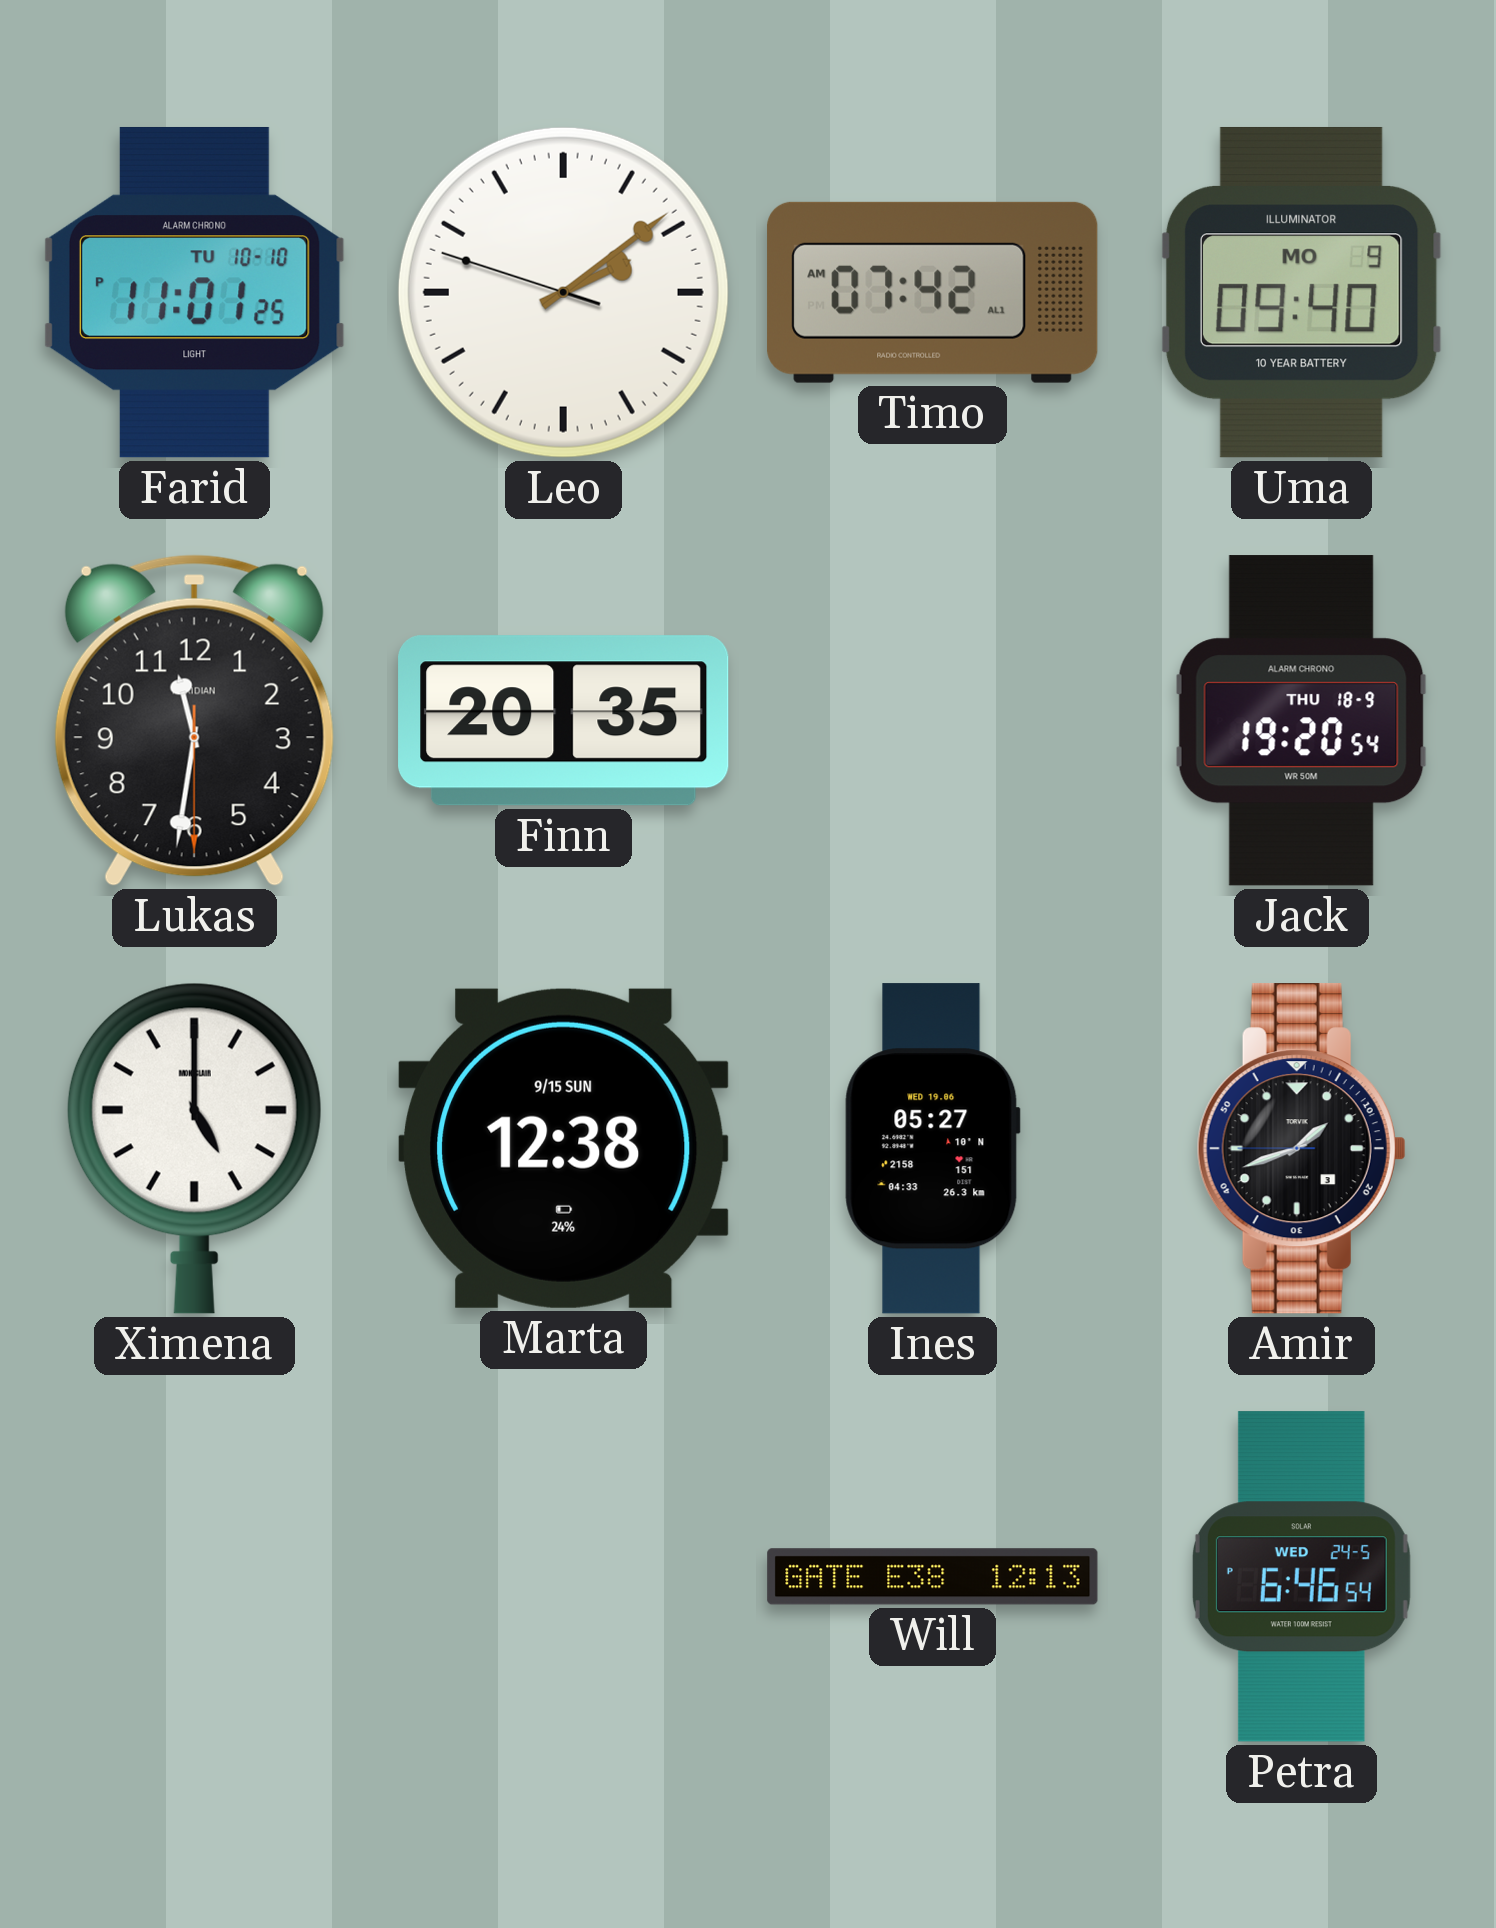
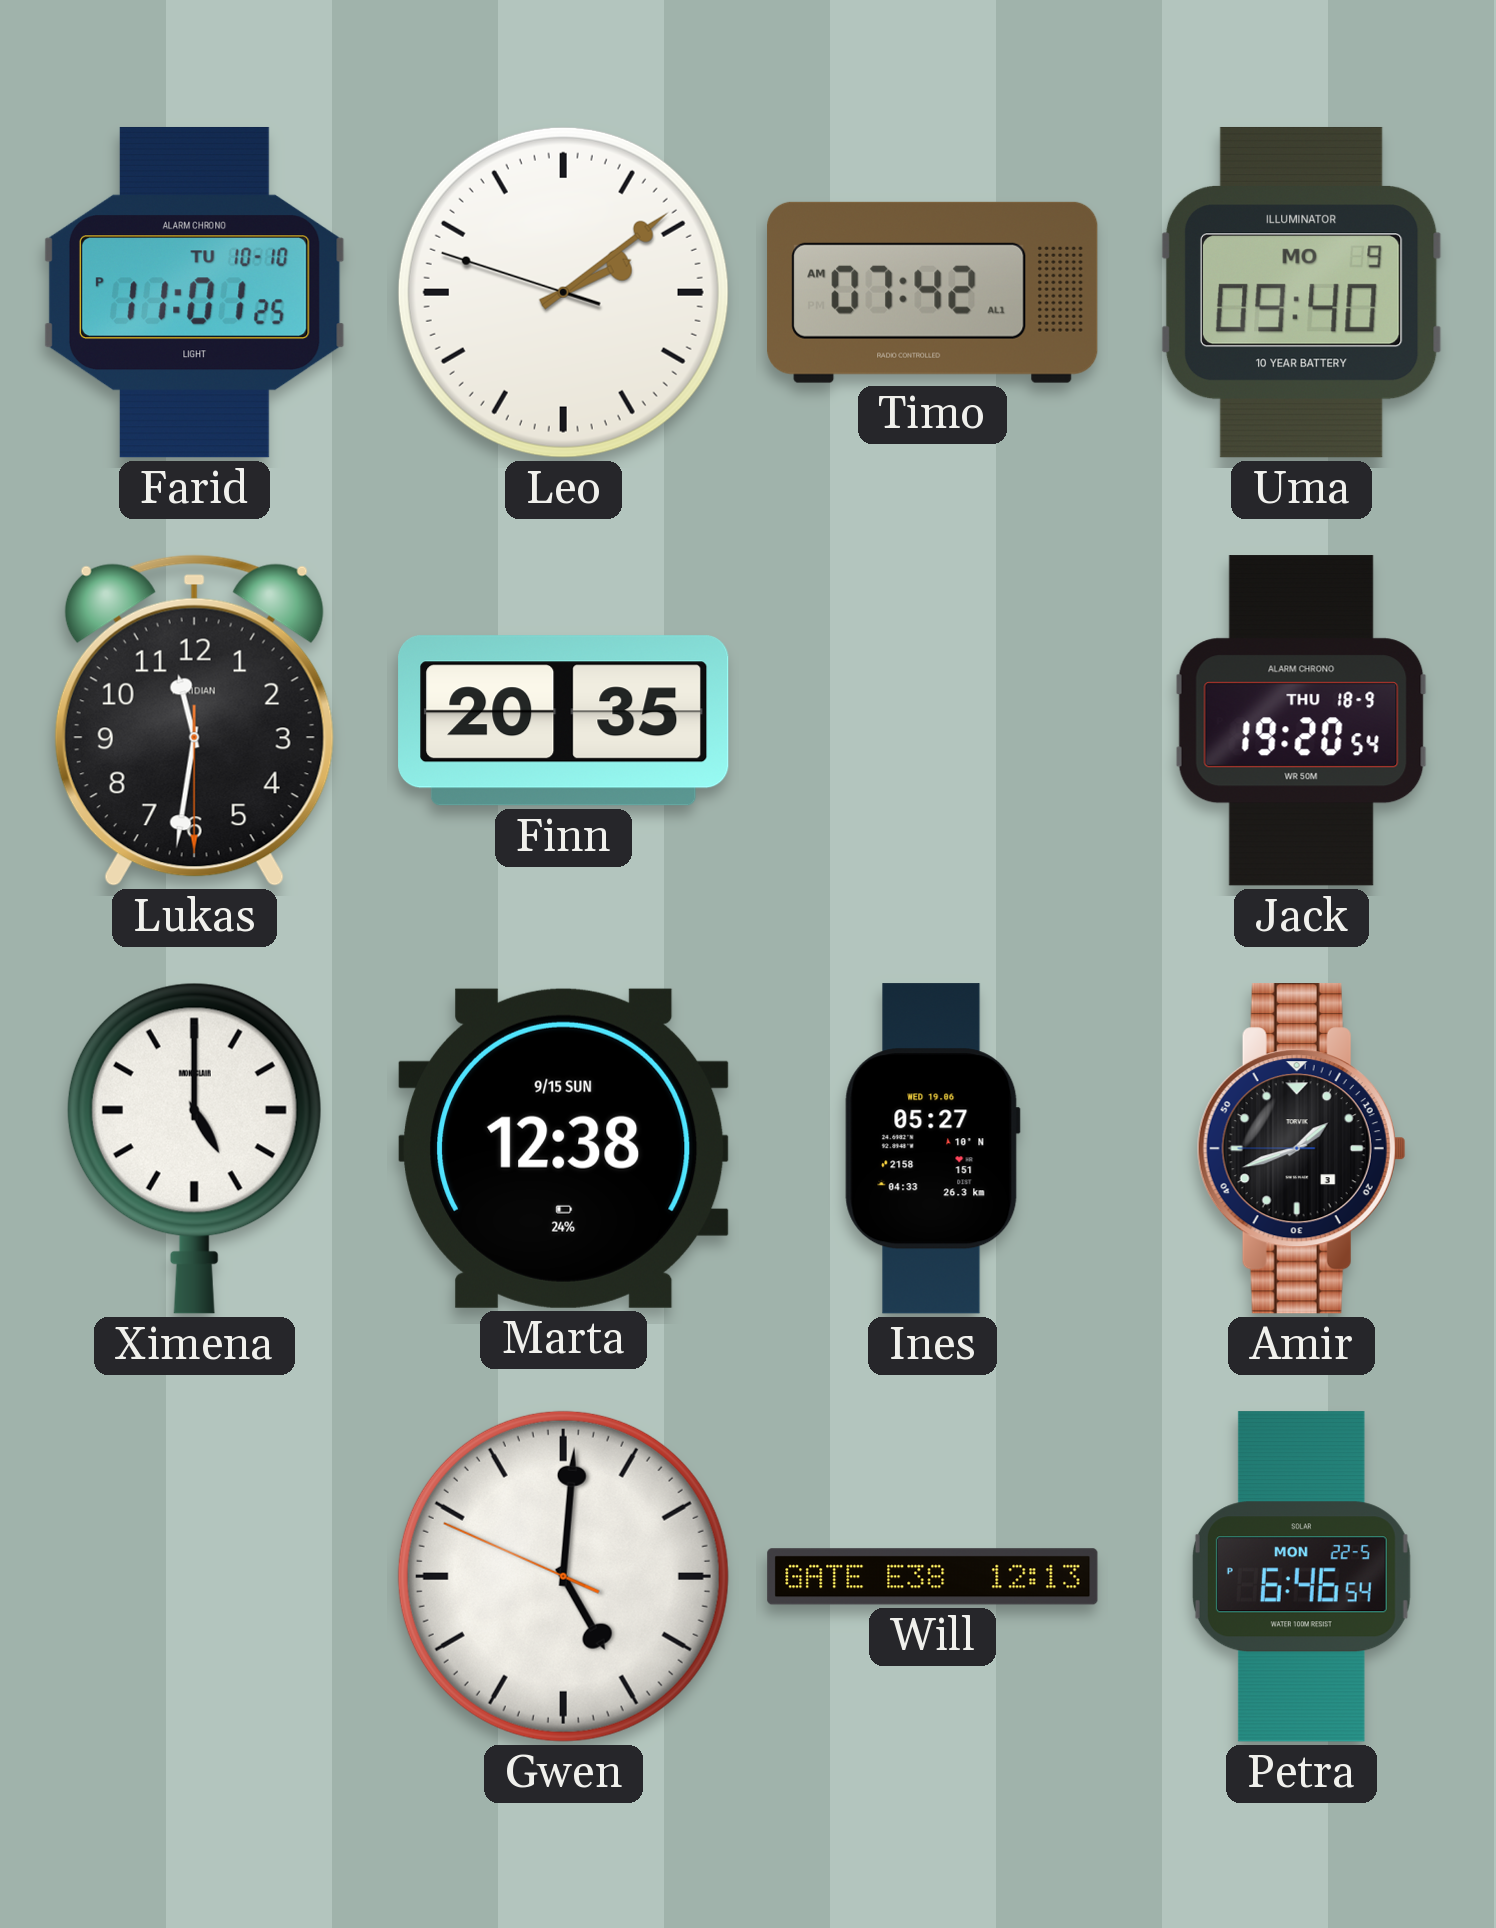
Gwen: none -> 5:00
Petra date: WED 24-5 -> MON 22-5
